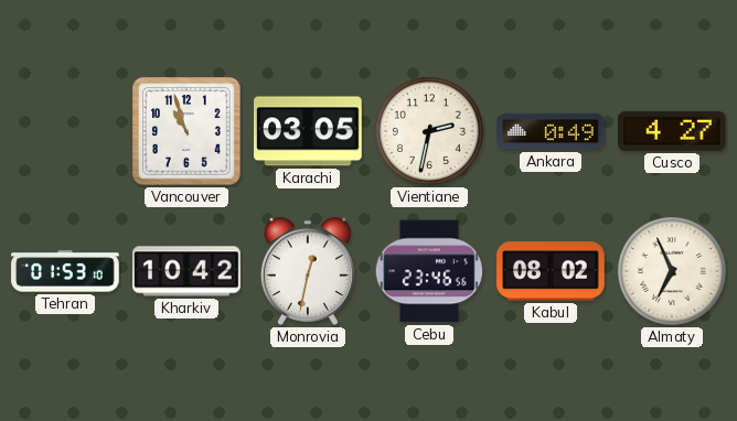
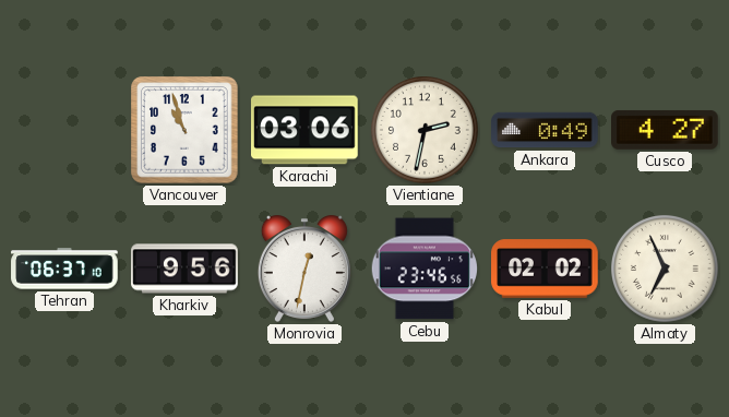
Karachi: 03:05 -> 03:06
Tehran: 01:53 -> 06:37
Kharkiv: 10:42 -> 9:56
Kabul: 08:02 -> 02:02
